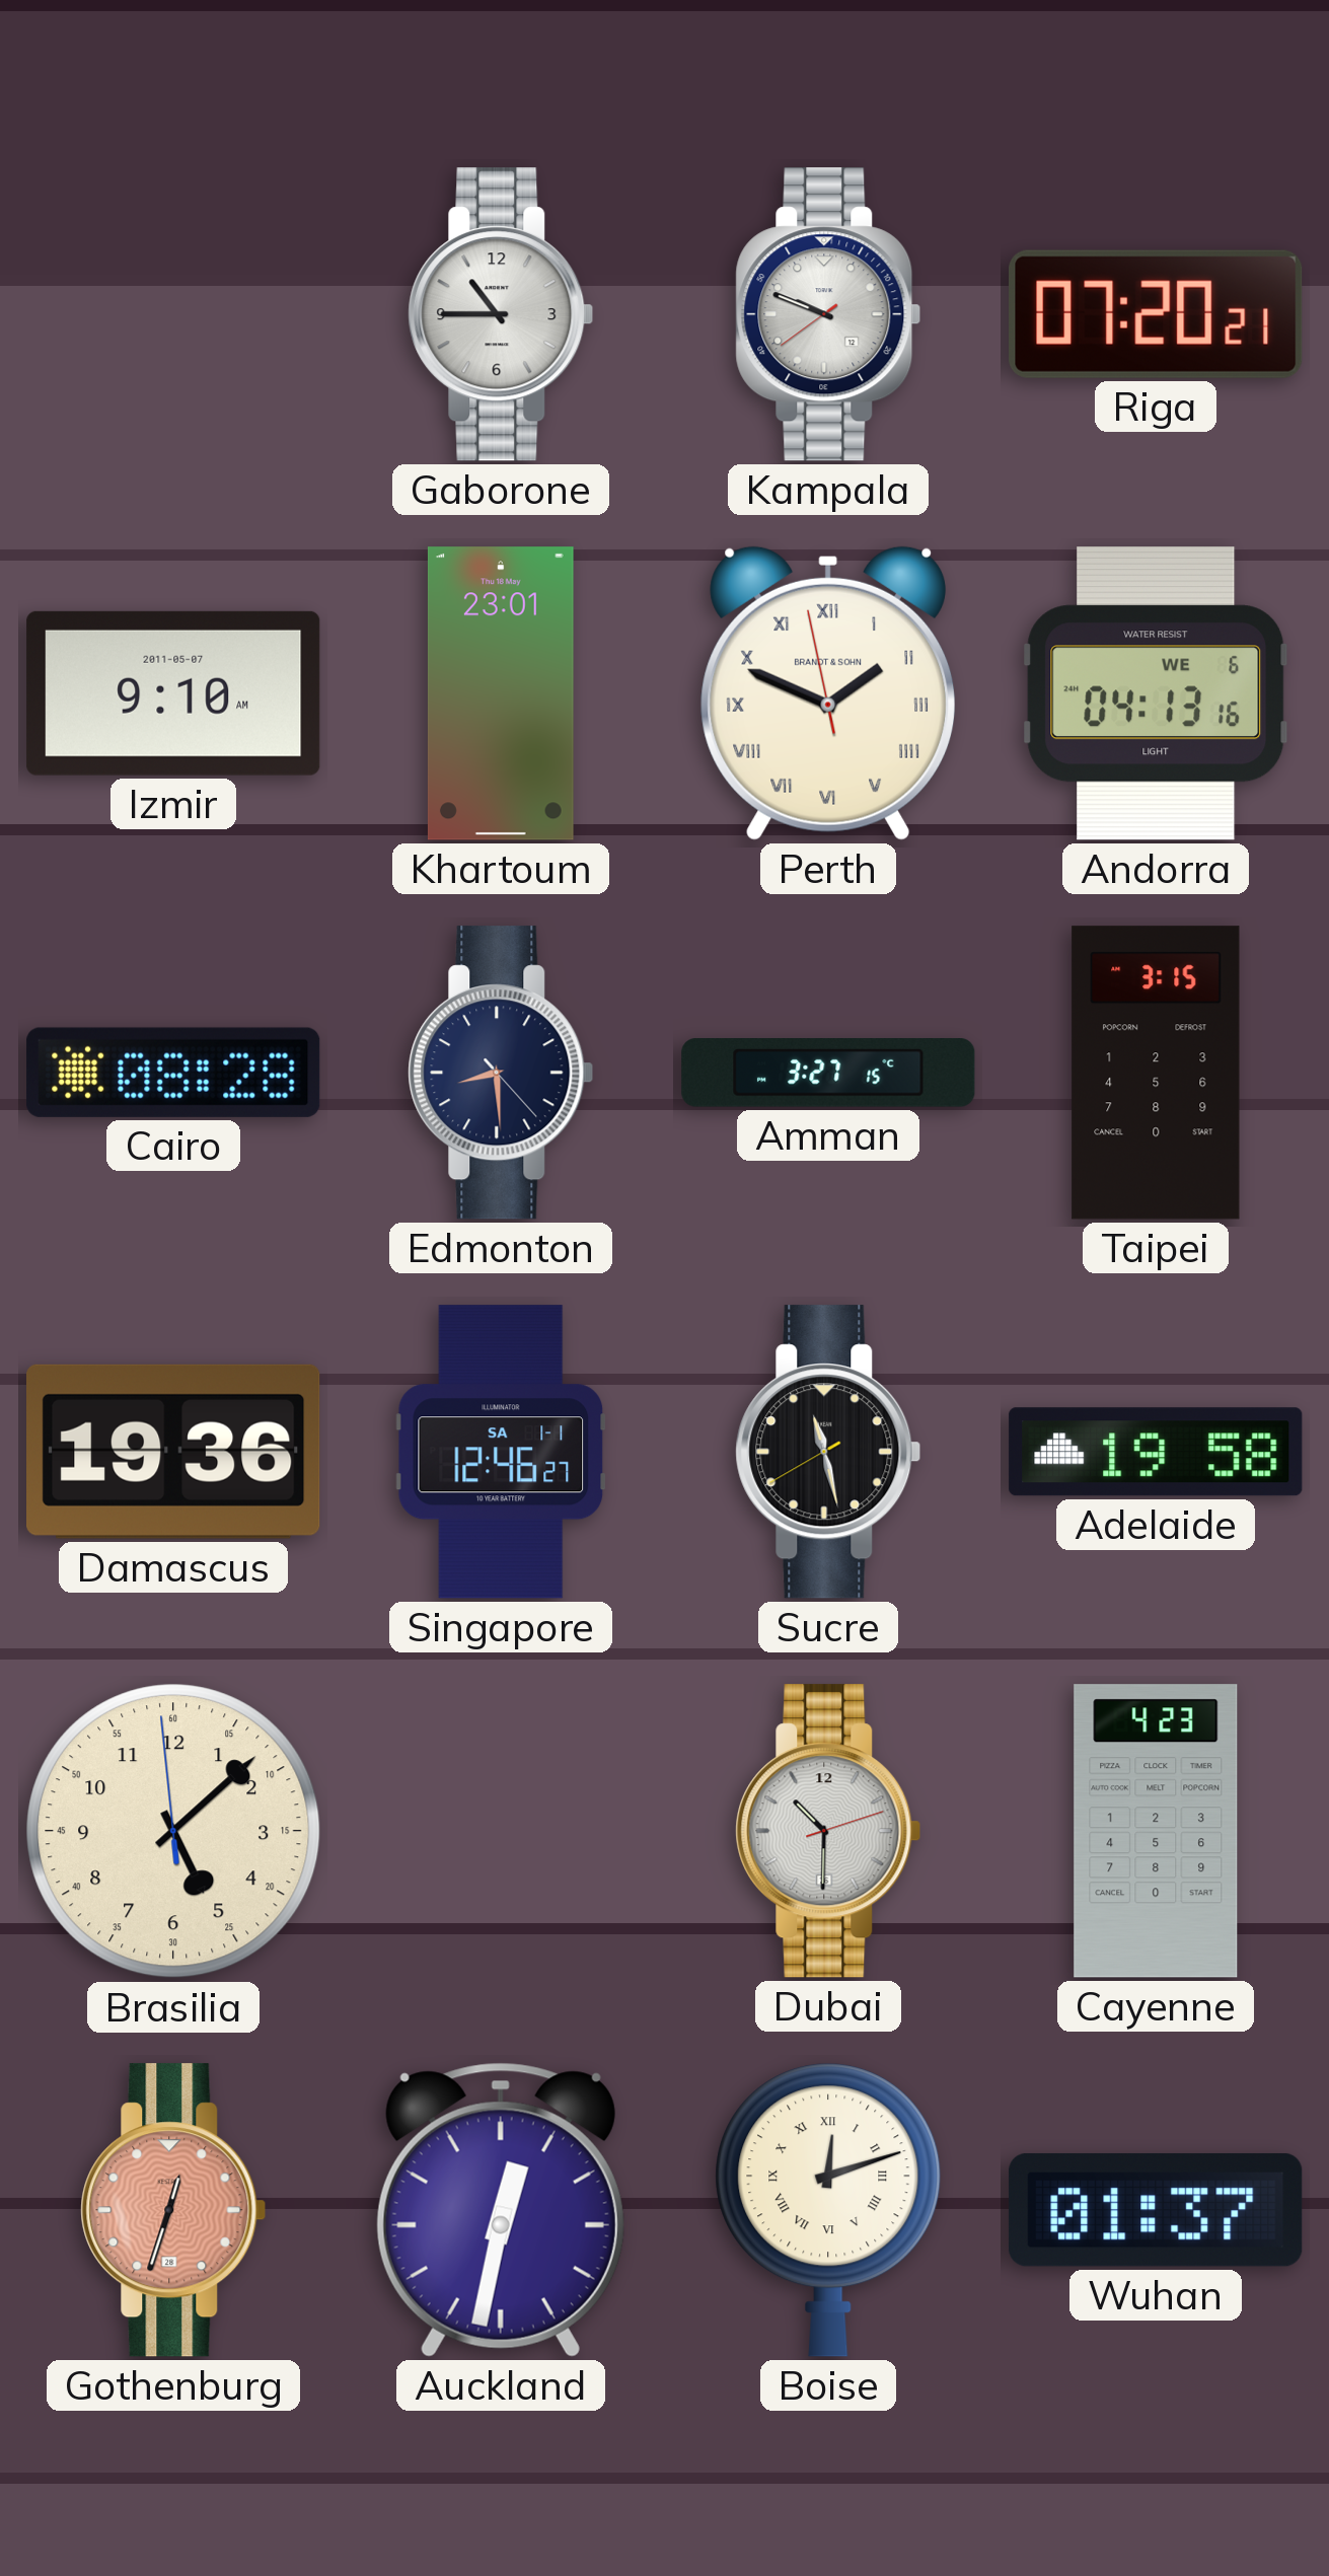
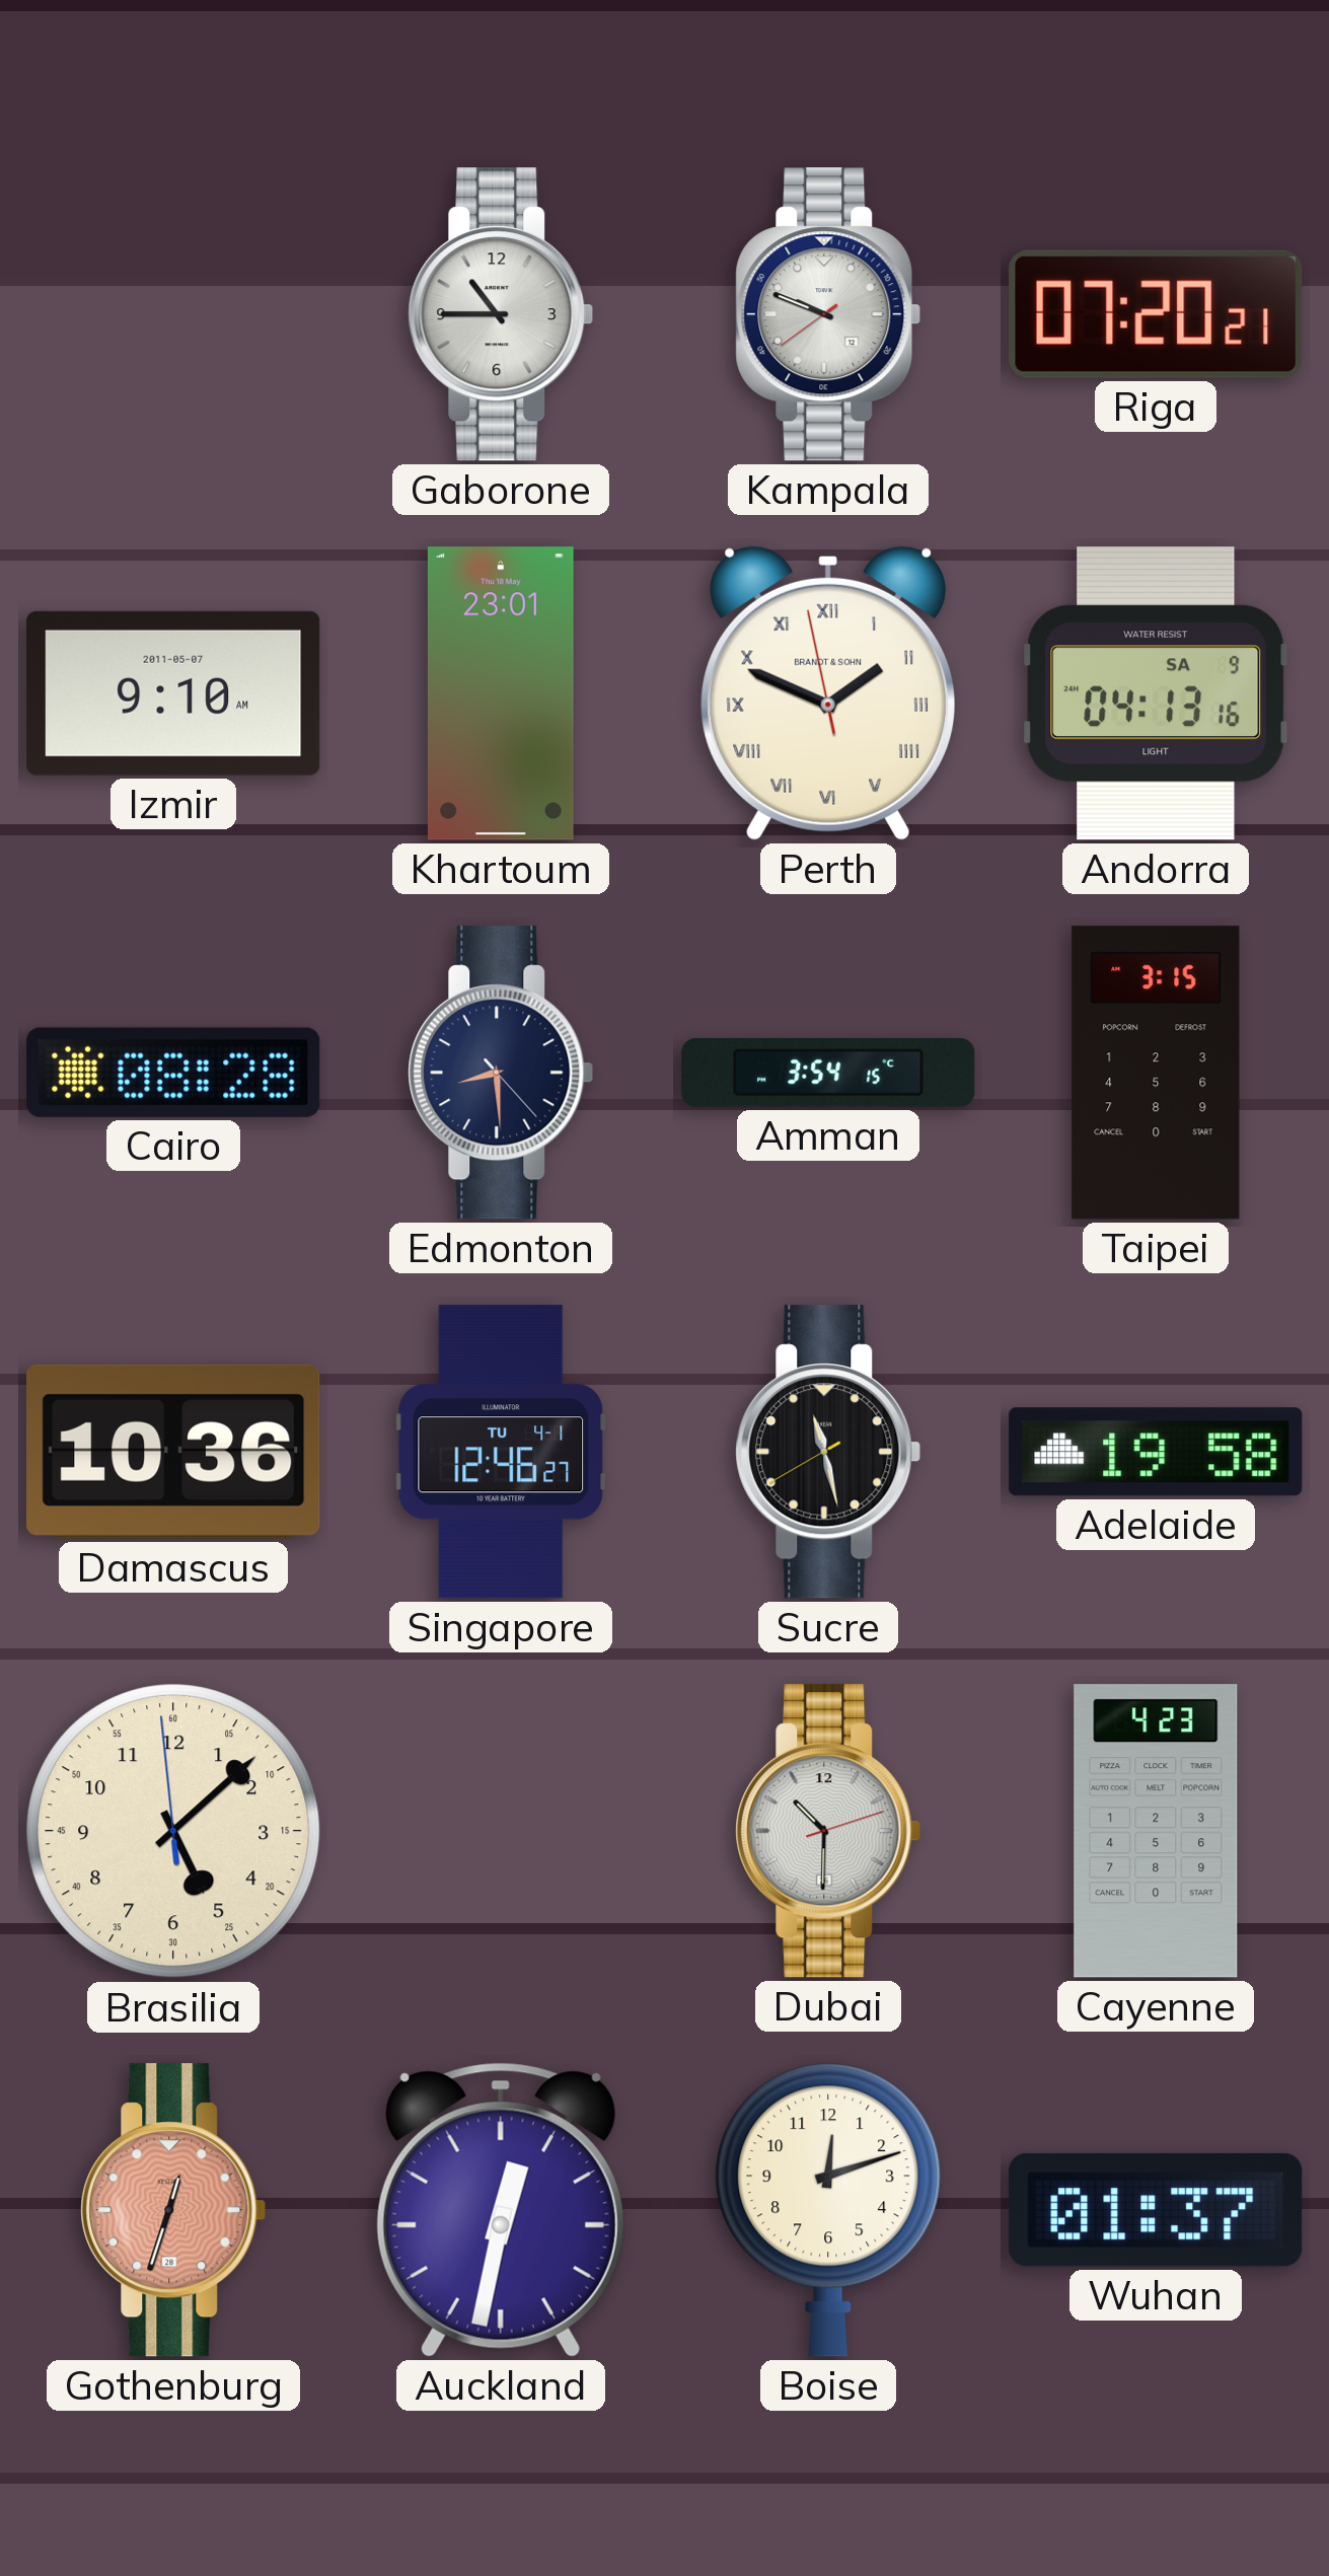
Andorra date: WE 6 -> SA 9
Amman: 3:27 -> 3:54
Damascus: 19:36 -> 10:36
Singapore date: SA 1-1 -> TU 4-1
Boise numerals: Roman -> Arabic
